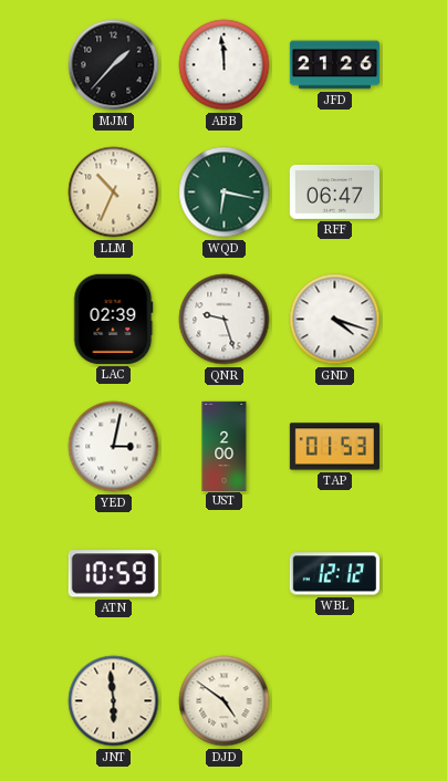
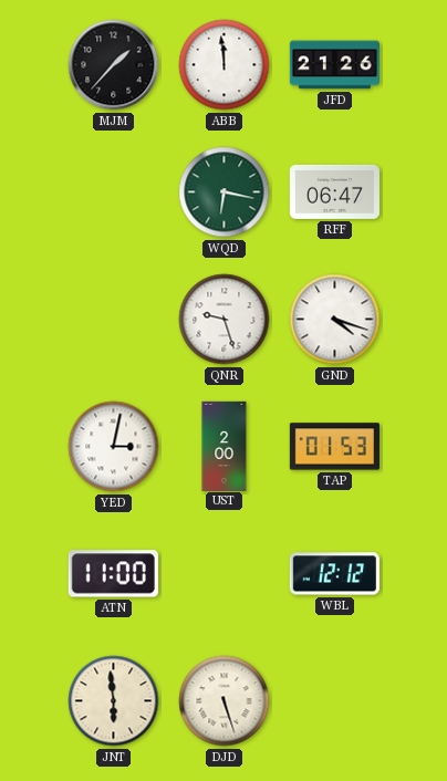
LLM: 10:34 -> none
LAC: 02:39 -> none
ATN: 10:59 -> 11:00
DJD: 4:51 -> 5:27
